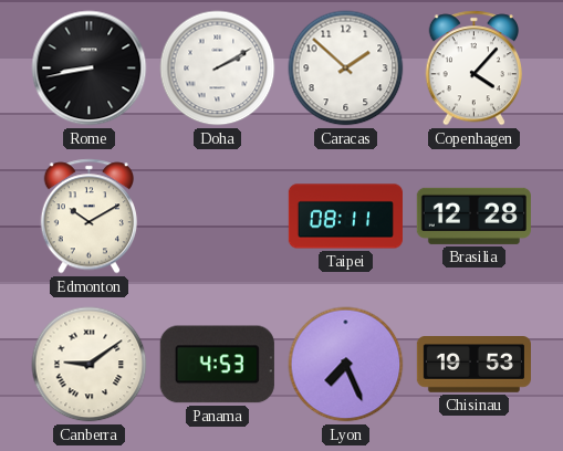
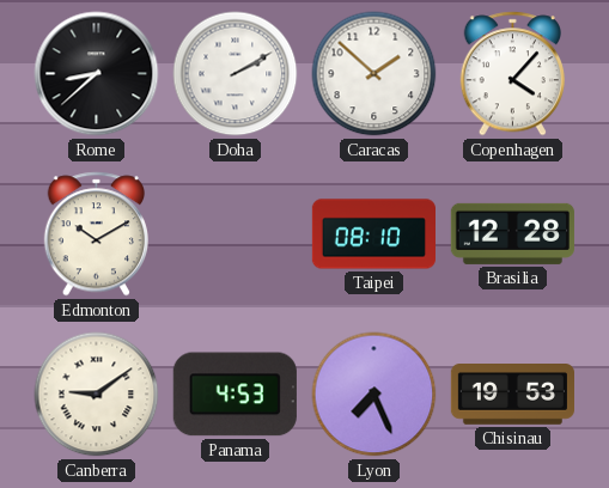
Rome: 8:43 -> 8:38
Taipei: 08:11 -> 08:10
